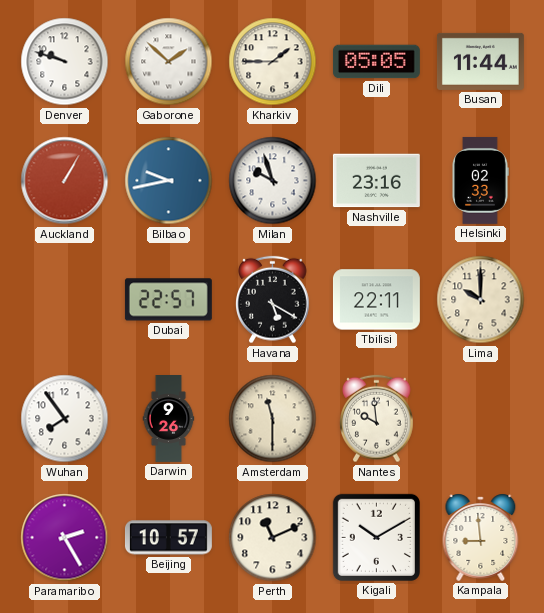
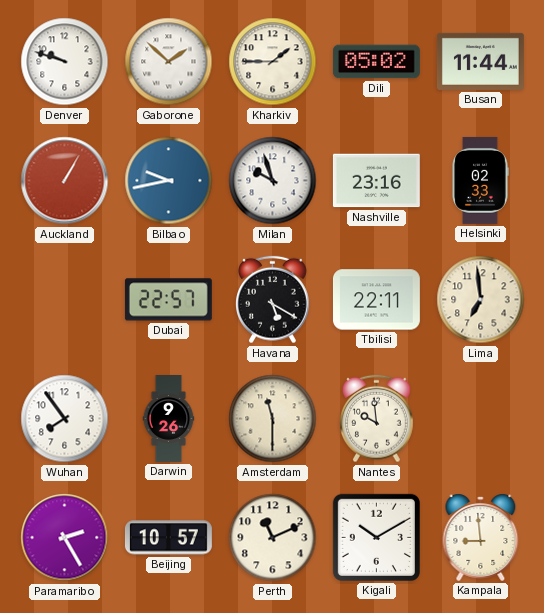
Dili: 05:05 -> 05:02
Lima: 10:00 -> 6:59
